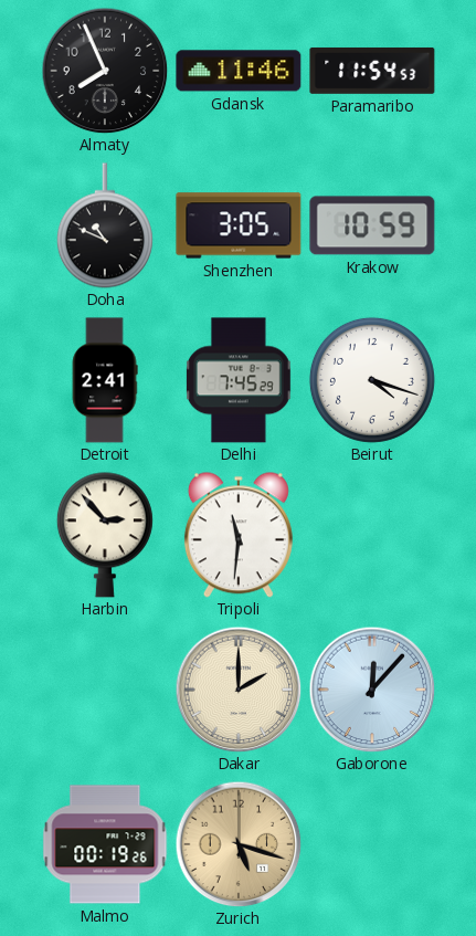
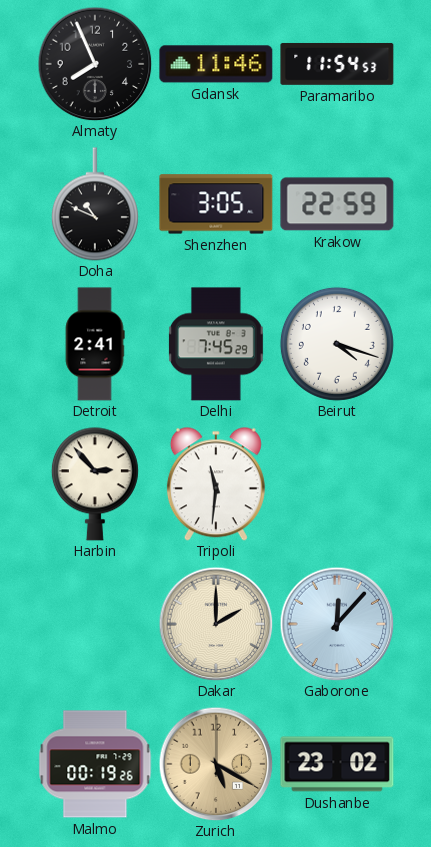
Krakow: 10:59 -> 22:59
Zurich: 5:18 -> 5:20
Dushanbe: none -> 23:02
